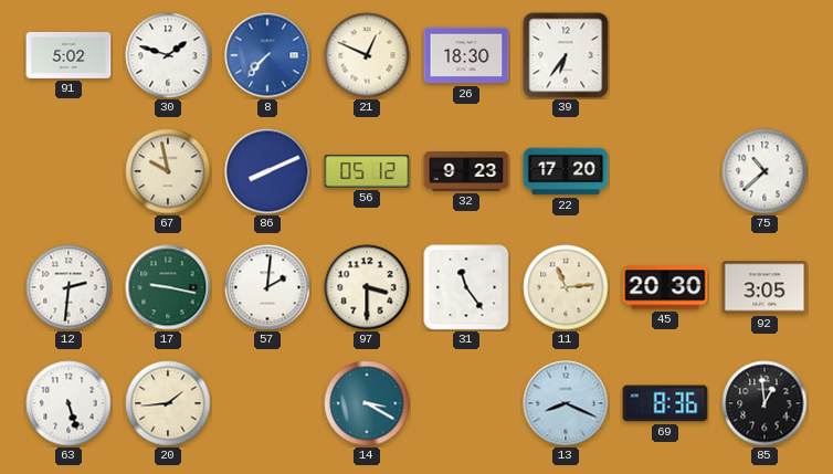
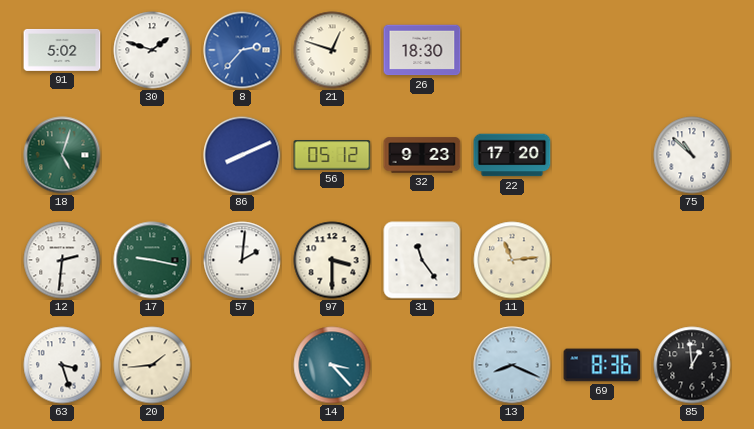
8: 7:37 -> 2:37
21: 12:49 -> 12:48
39: 6:36 -> none
18: none -> 5:03
67: 9:58 -> none
75: 10:38 -> 10:52
45: 20:30 -> none
92: 3:05 -> none
63: 5:27 -> 3:27
14: 3:20 -> 3:23
